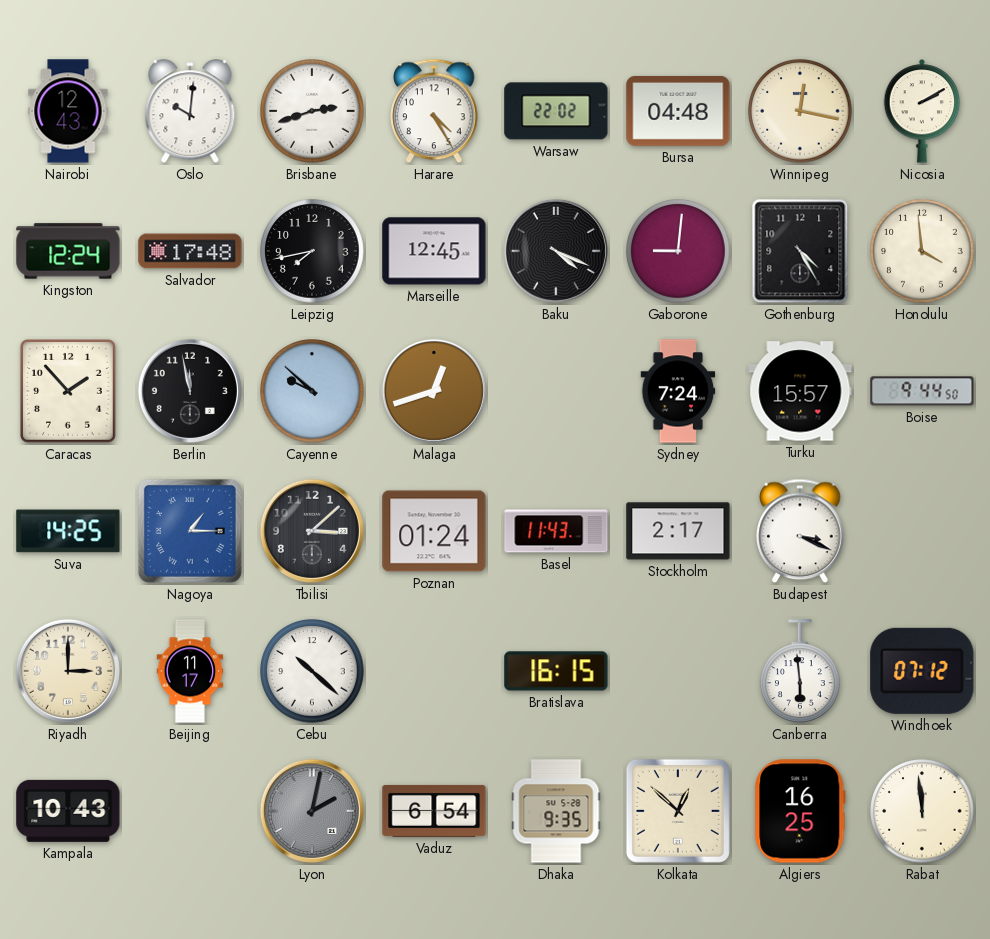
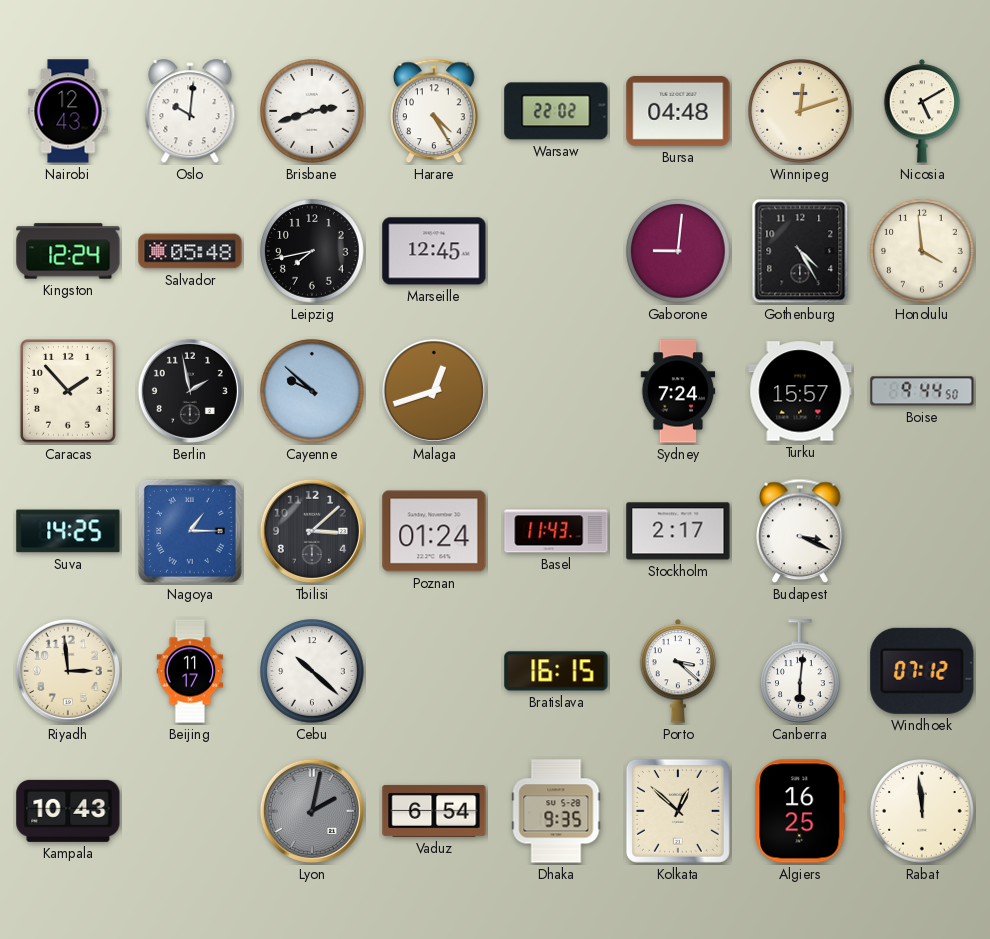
Winnipeg: 12:17 -> 12:12
Nicosia: 2:10 -> 5:10
Salvador: 17:48 -> 05:48
Baku: 4:19 -> none
Berlin: 11:58 -> 1:58
Riyadh: 3:00 -> 2:59
Porto: none -> 3:22
Canberra: 5:59 -> 6:01
